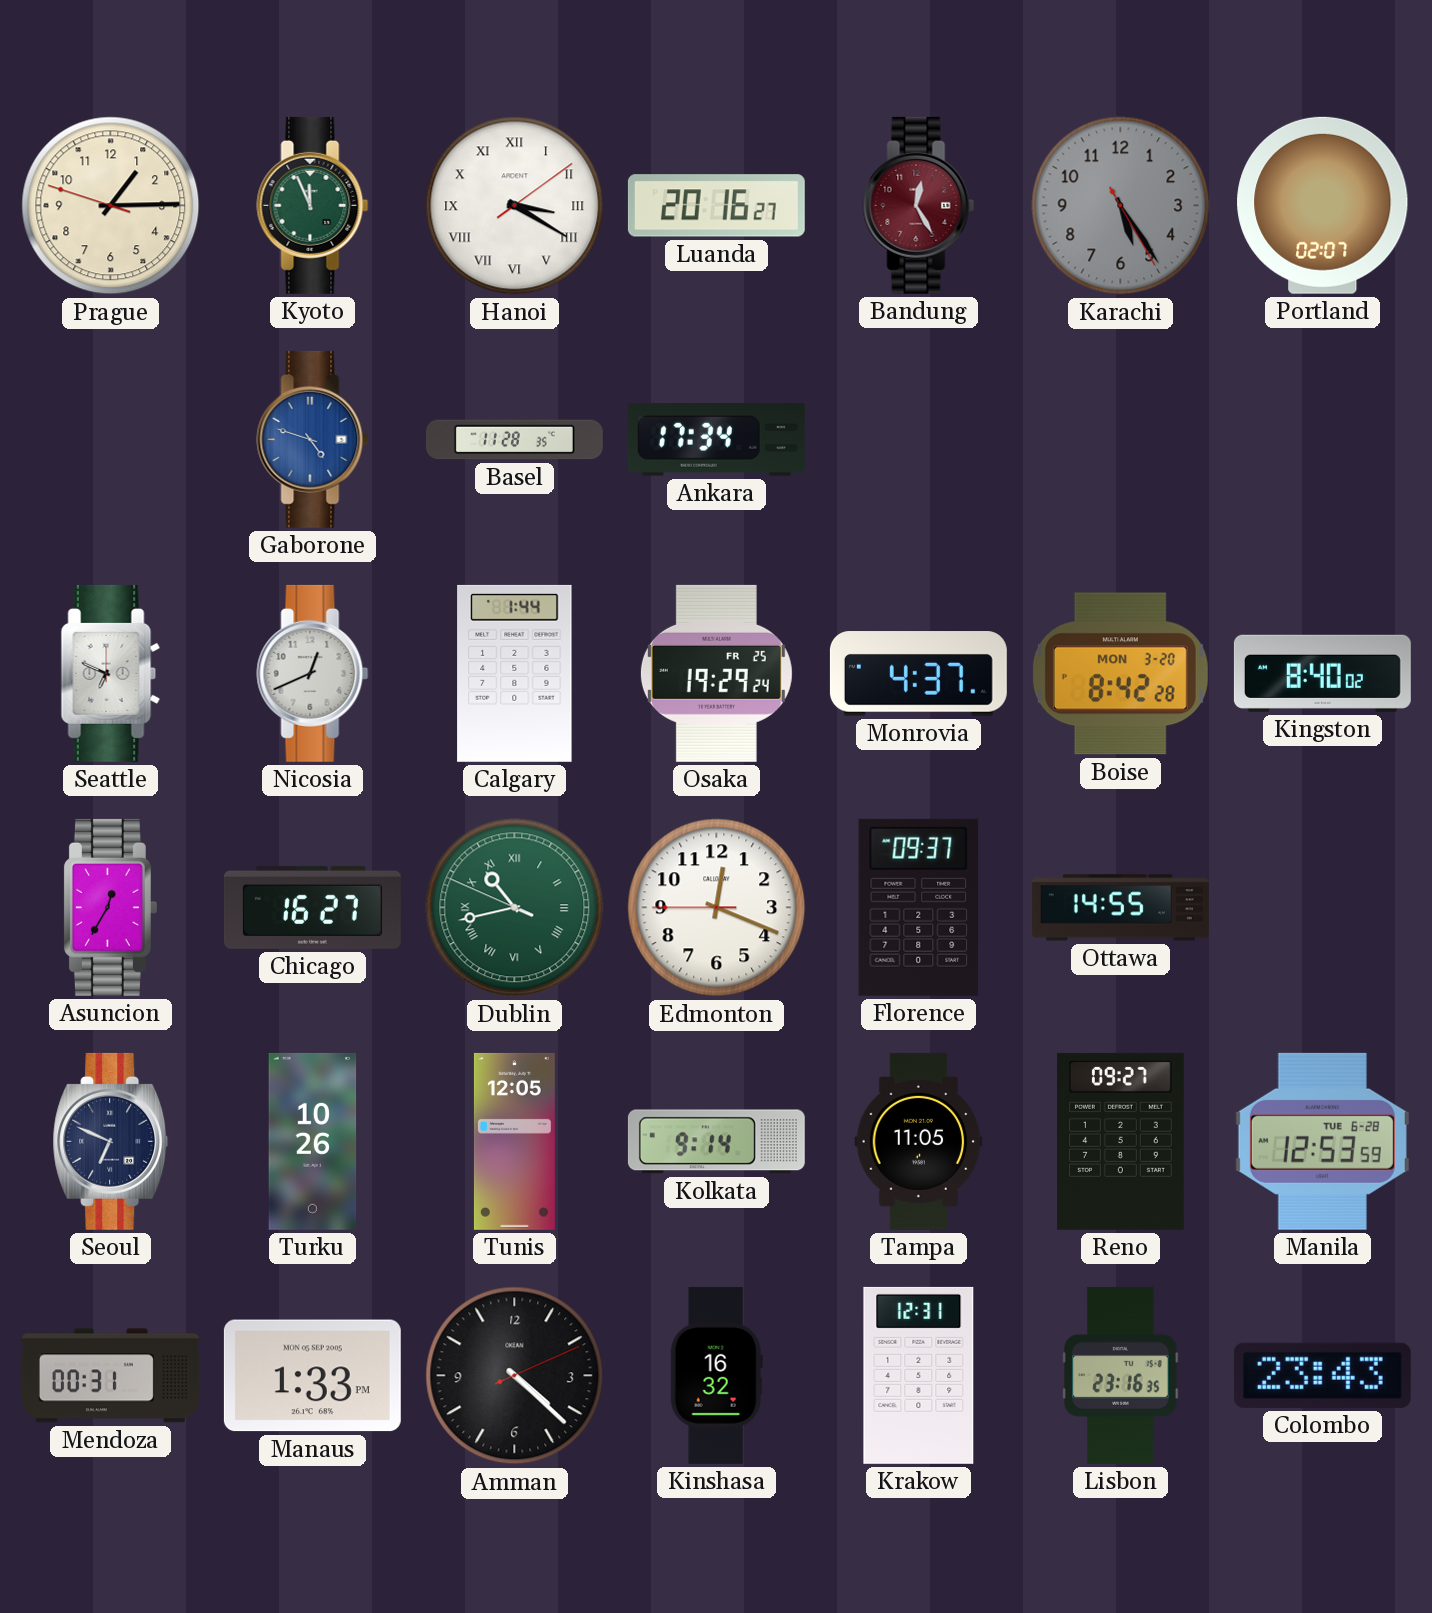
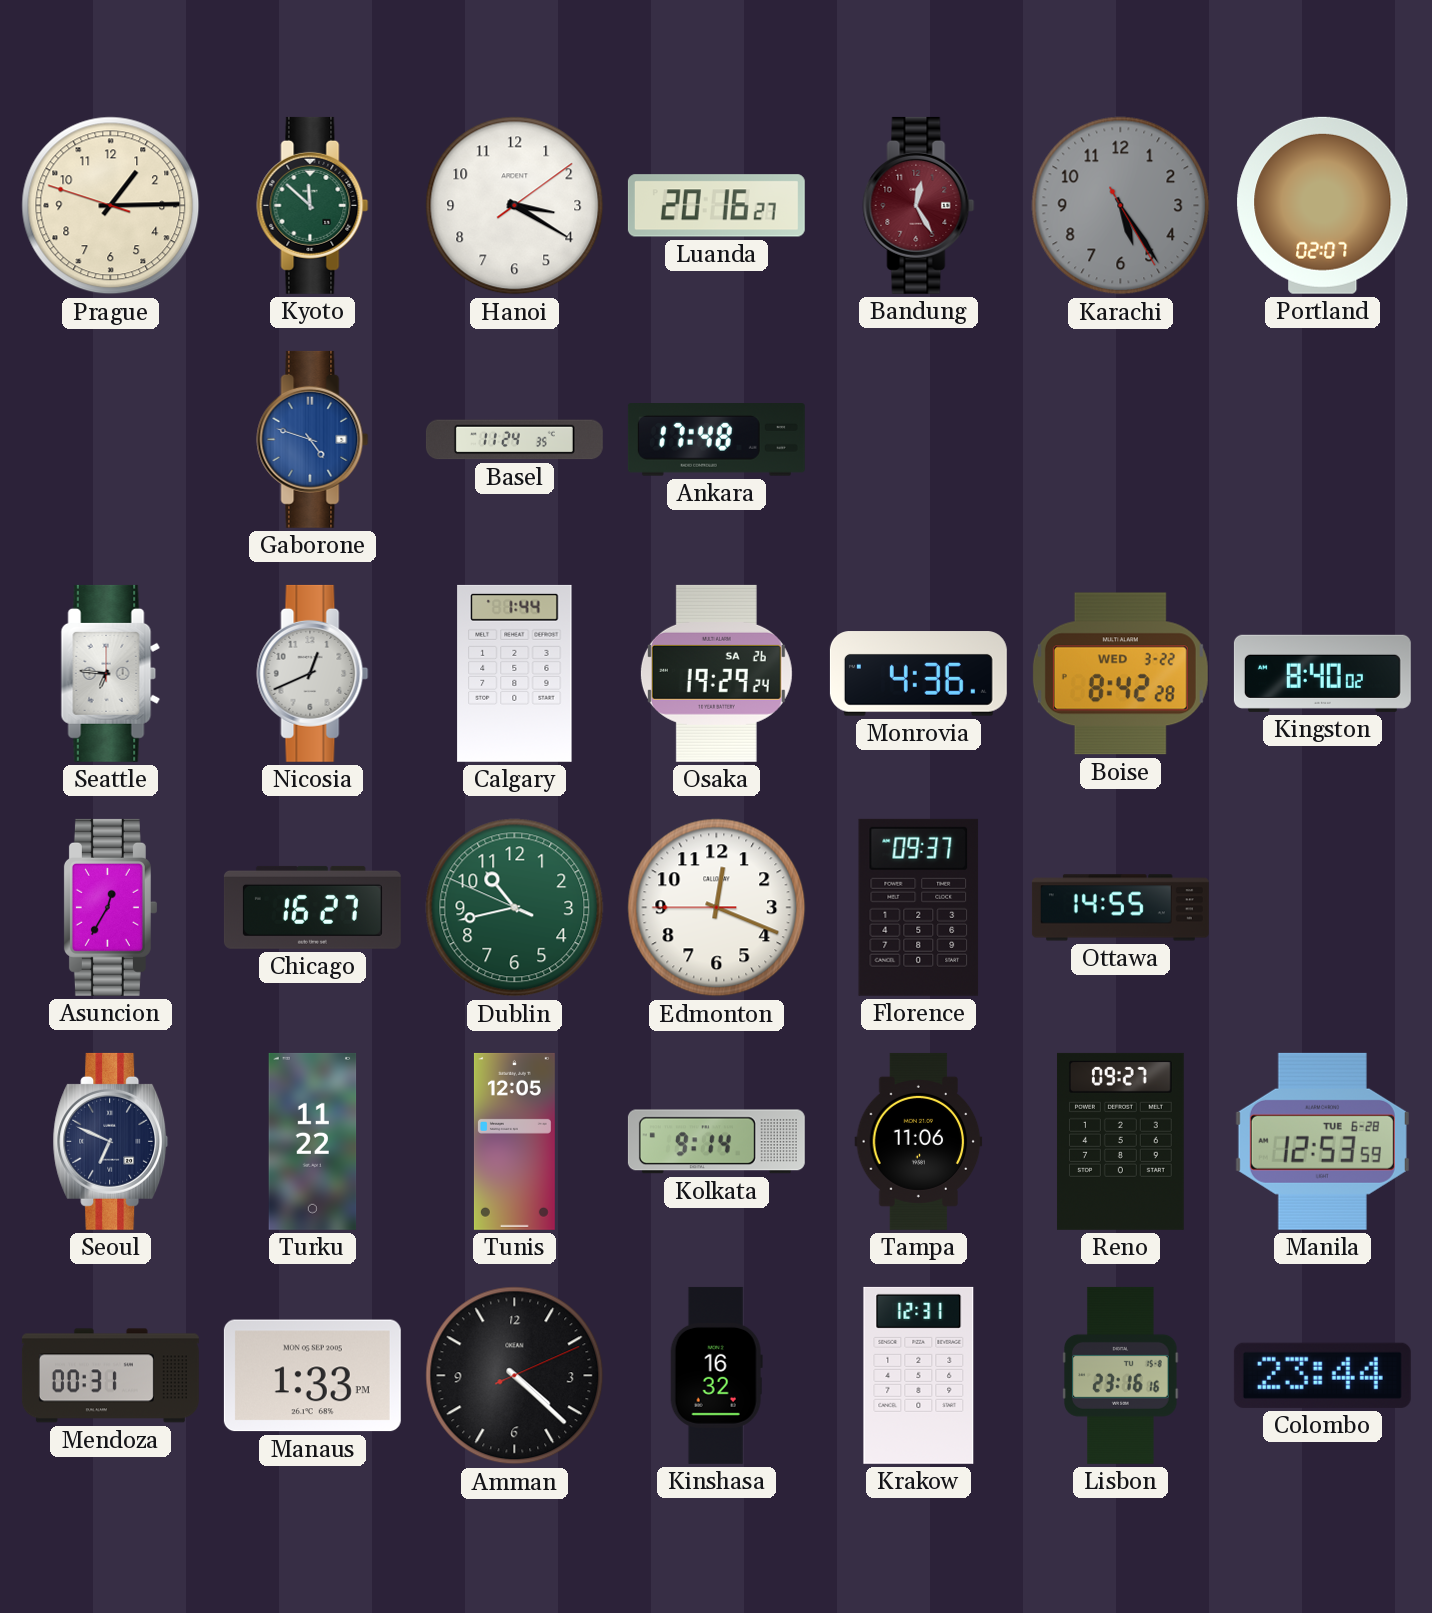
Kyoto: 11:56 -> 11:52
Hanoi numerals: Roman -> Arabic
Basel: 11:28 -> 11:24
Ankara: 17:34 -> 17:48
Seattle: 6:49 -> 6:46
Osaka date: FR 25 -> SA 26
Monrovia: 4:37 -> 4:36
Boise date: MON 3-20 -> WED 3-22
Dublin numerals: Roman -> Arabic
Turku: 10:26 -> 11:22
Tampa: 11:05 -> 11:06
Lisbon: 23:16:35 -> 23:16:16
Colombo: 23:43 -> 23:44
